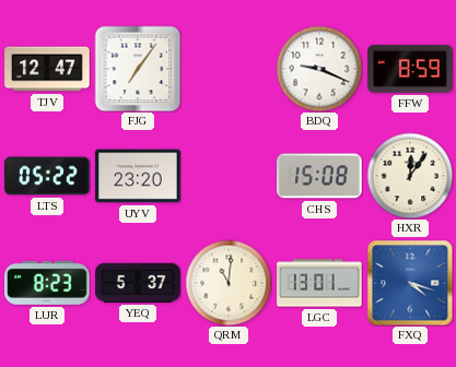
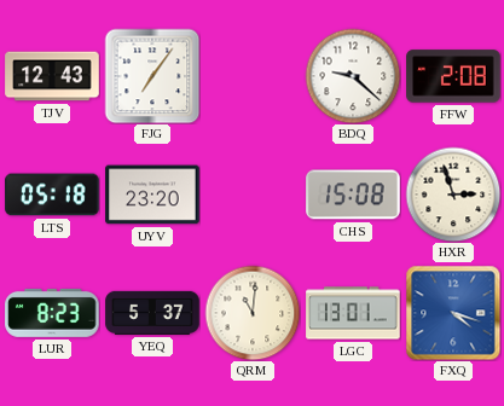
TJV: 12:47 -> 12:43
BDQ: 9:19 -> 9:22
FFW: 8:59 -> 2:08
LTS: 05:22 -> 05:18
HXR: 12:06 -> 2:57
